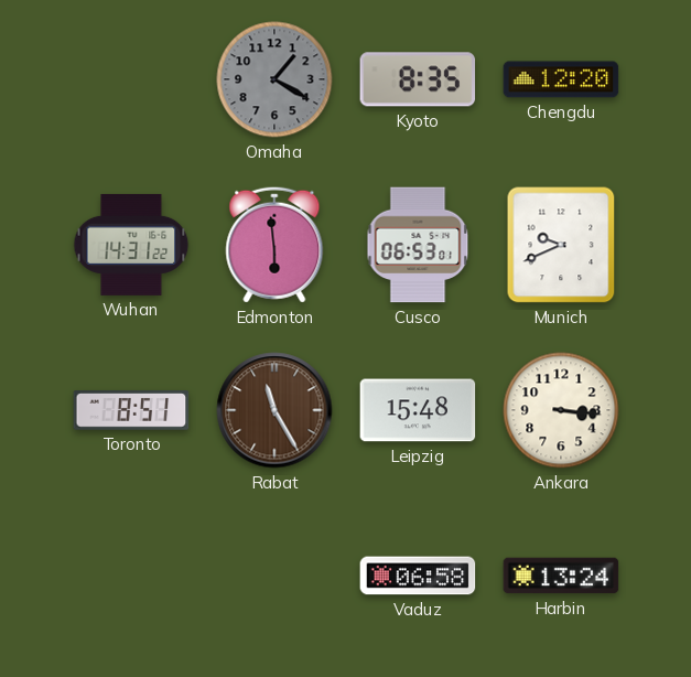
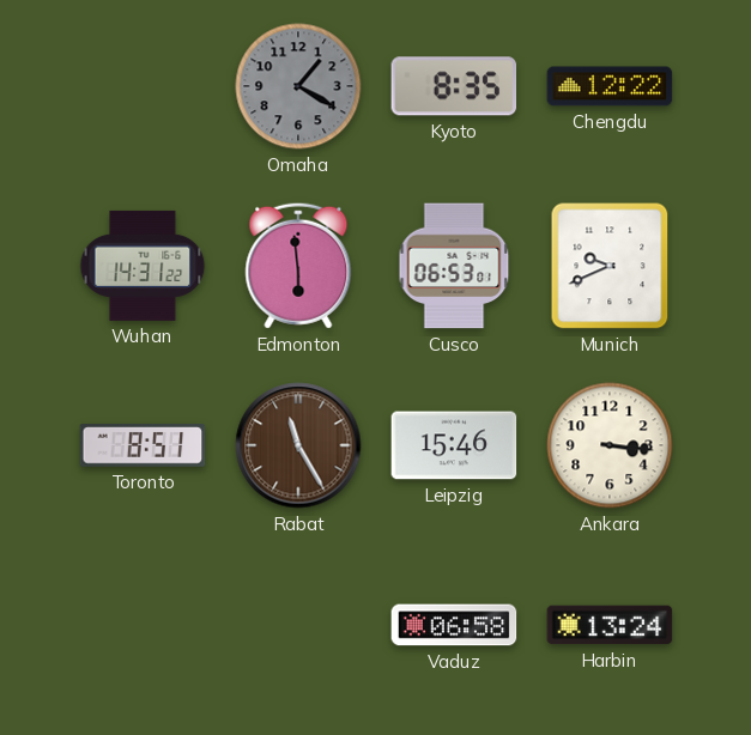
Chengdu: 12:20 -> 12:22
Leipzig: 15:48 -> 15:46
